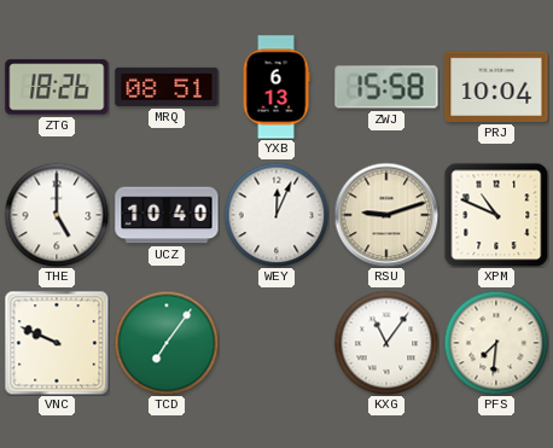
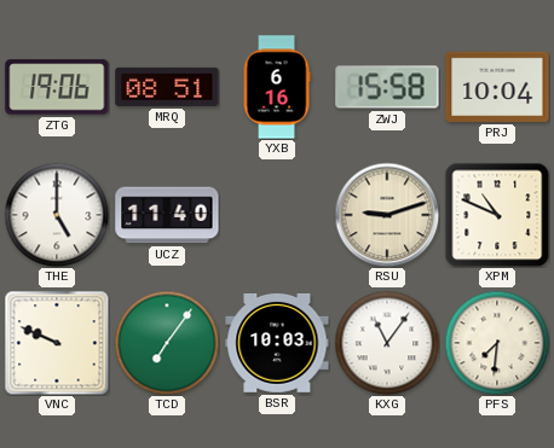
ZTG: 18:26 -> 19:06
YXB: 6:13 -> 6:16
UCZ: 10:40 -> 11:40
WEY: 12:04 -> none
BSR: none -> 10:03
